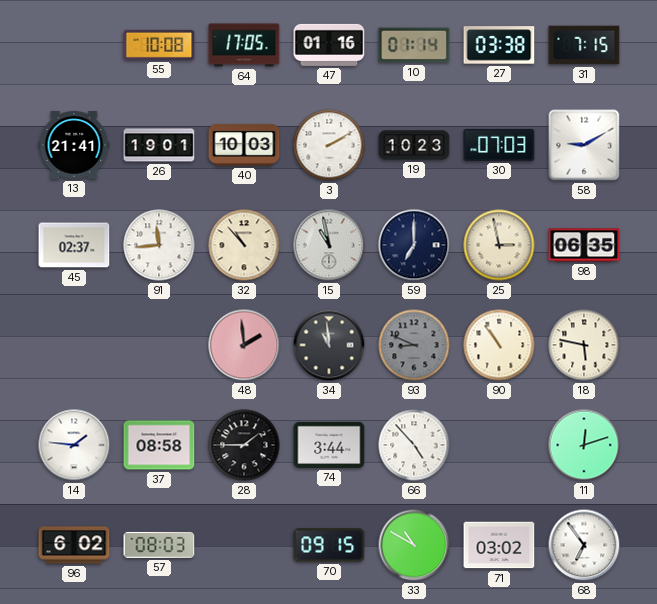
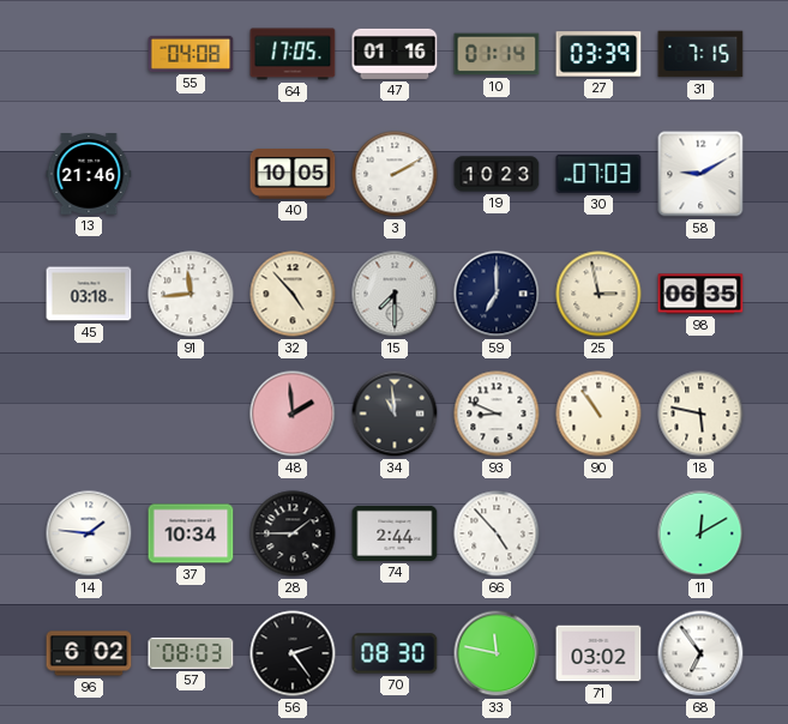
55: 10:08 -> 04:08
27: 03:38 -> 03:39
13: 21:41 -> 21:46
26: 19:01 -> none
40: 10:03 -> 10:05
45: 02:37 -> 03:18
32: 10:53 -> 4:53
15: 10:58 -> 7:30
93 dial: grey -> white
37: 08:58 -> 10:34
74: 3:44 -> 2:44
11: 12:12 -> 12:10
56: none -> 2:24
70: 09:15 -> 08:30
33: 10:50 -> 11:47
